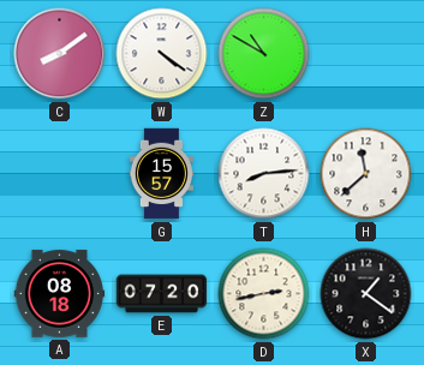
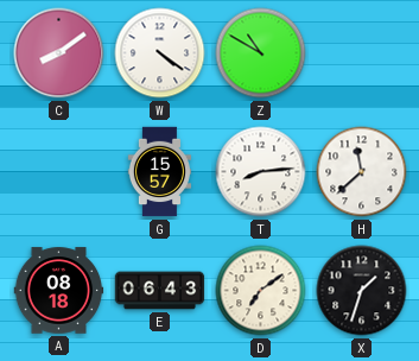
E: 07:20 -> 06:43
D: 2:43 -> 7:09
X: 1:21 -> 1:33
